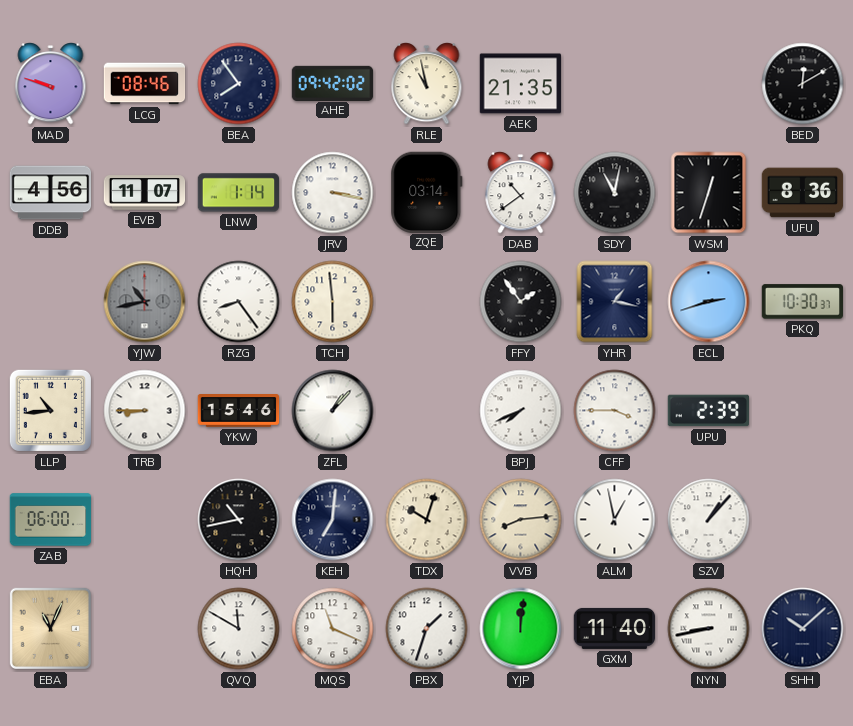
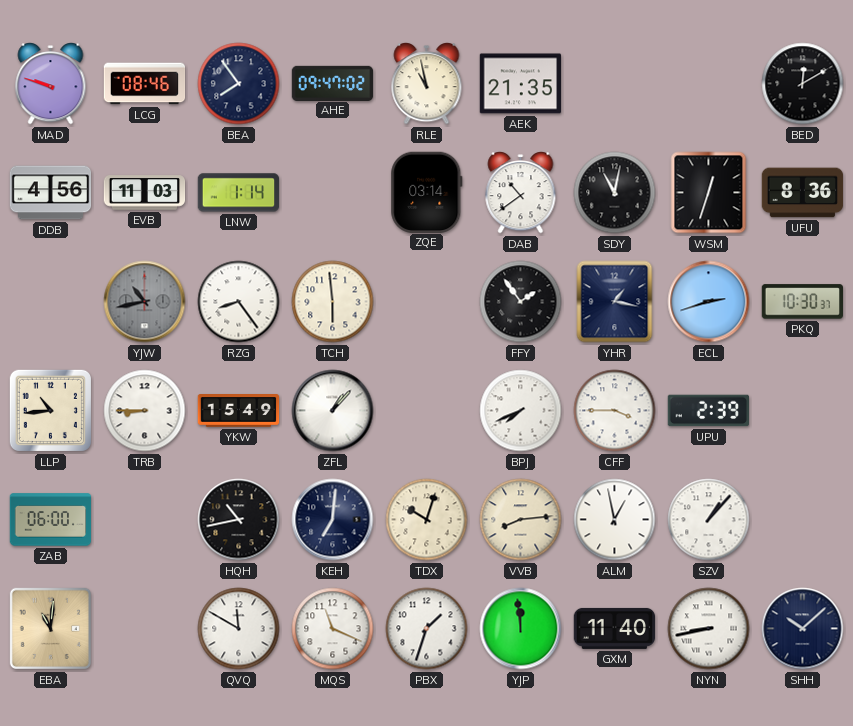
AHE: 09:42 -> 09:47
EVB: 11:07 -> 11:03
JRV: 3:17 -> none
YKW: 15:46 -> 15:49
EBA: 11:04 -> 11:01
YJP: 12:01 -> 11:59
